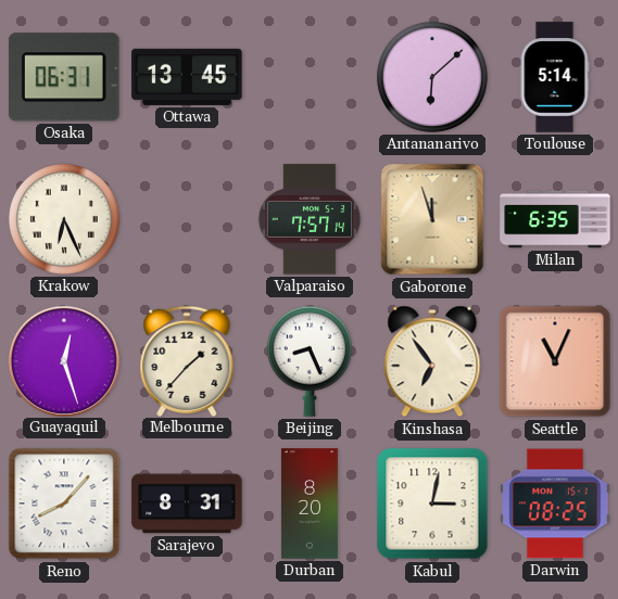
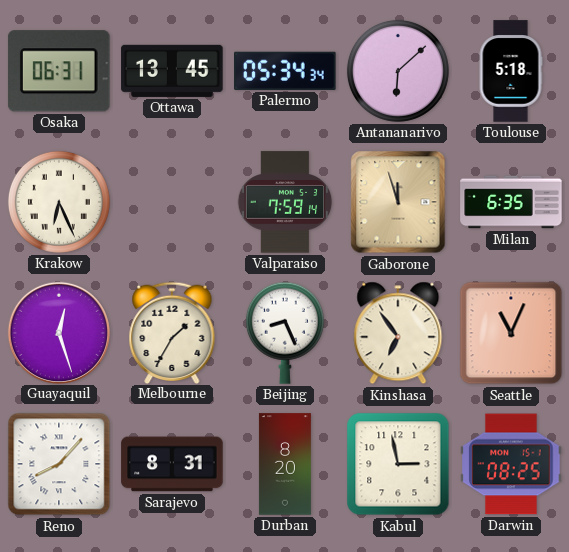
Palermo: none -> 05:34
Toulouse: 5:14 -> 5:18
Valparaiso: 7:57 -> 7:59
Melbourne: 1:37 -> 1:35
Kabul: 3:02 -> 2:58
